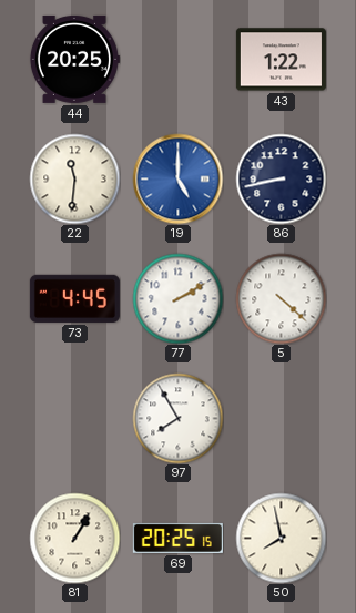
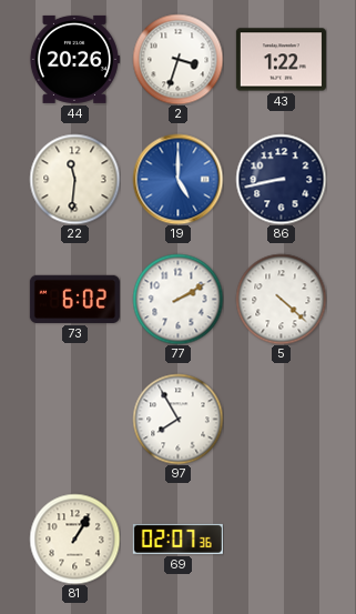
44: 20:25 -> 20:26
2: none -> 3:33
73: 4:45 -> 6:02
69: 20:25 -> 02:07
50: 7:58 -> none
